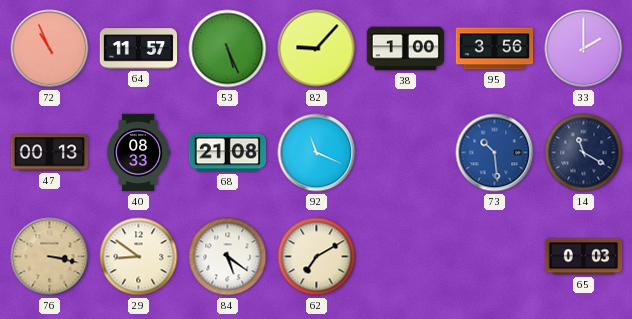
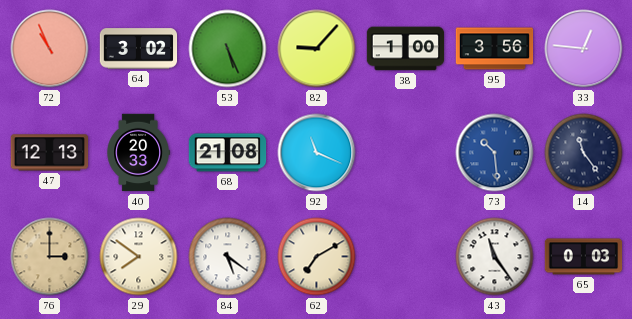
64: 11:57 -> 3:02
33: 2:00 -> 12:46
47: 00:13 -> 12:13
40: 08:33 -> 20:33
14: 11:20 -> 11:24
76: 3:17 -> 3:00
29: 8:51 -> 7:51
43: none -> 11:24
